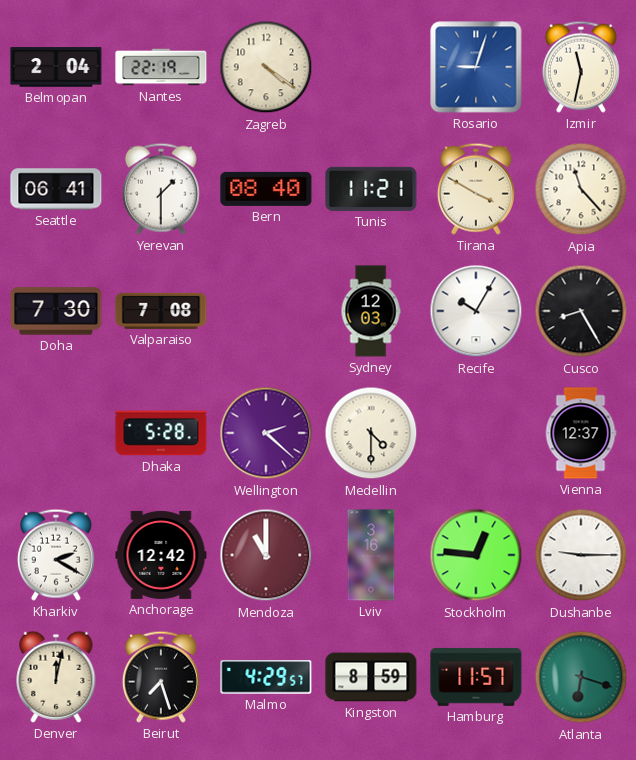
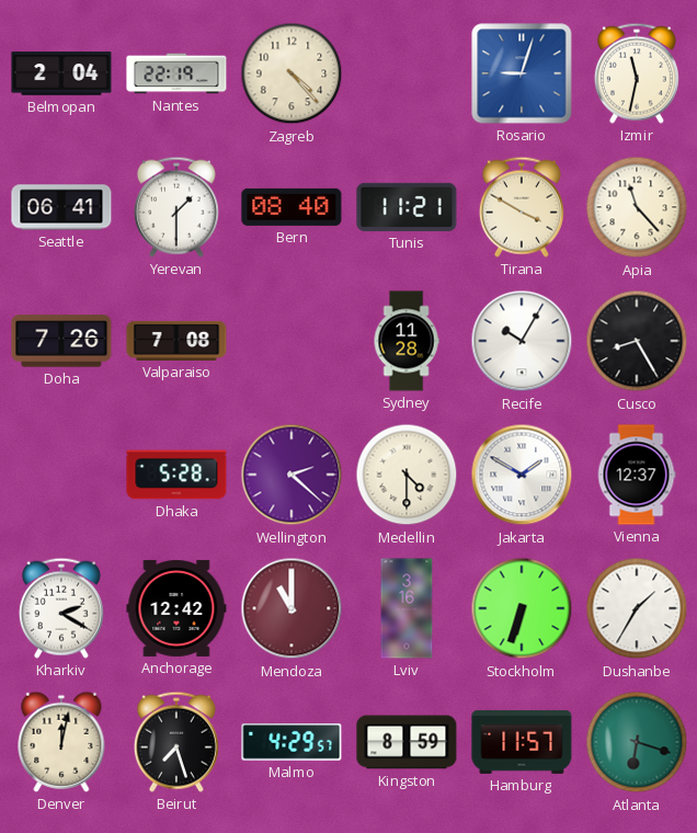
Zagreb: 4:21 -> 4:23
Doha: 7:30 -> 7:26
Sydney: 12:03 -> 11:28
Jakarta: none -> 1:50
Stockholm: 12:46 -> 6:33
Dushanbe: 9:15 -> 1:35
